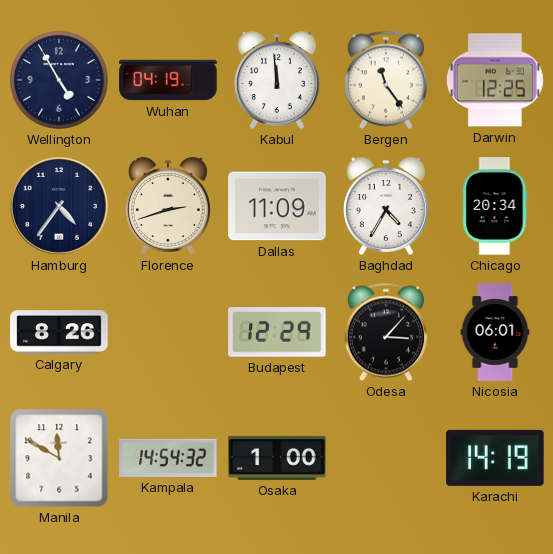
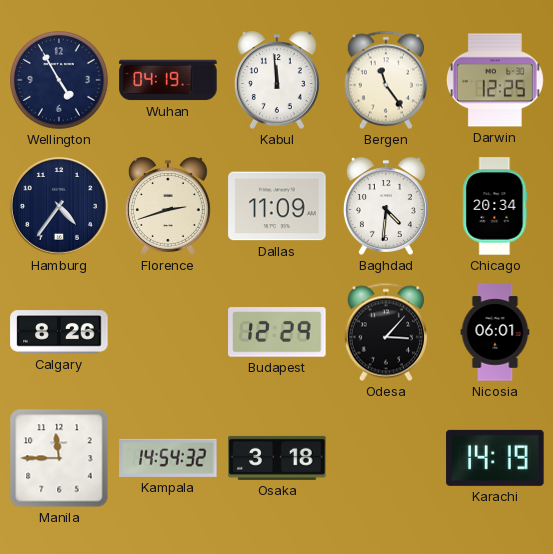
Baghdad: 4:35 -> 4:31
Manila: 11:50 -> 11:45
Osaka: 1:00 -> 3:18
